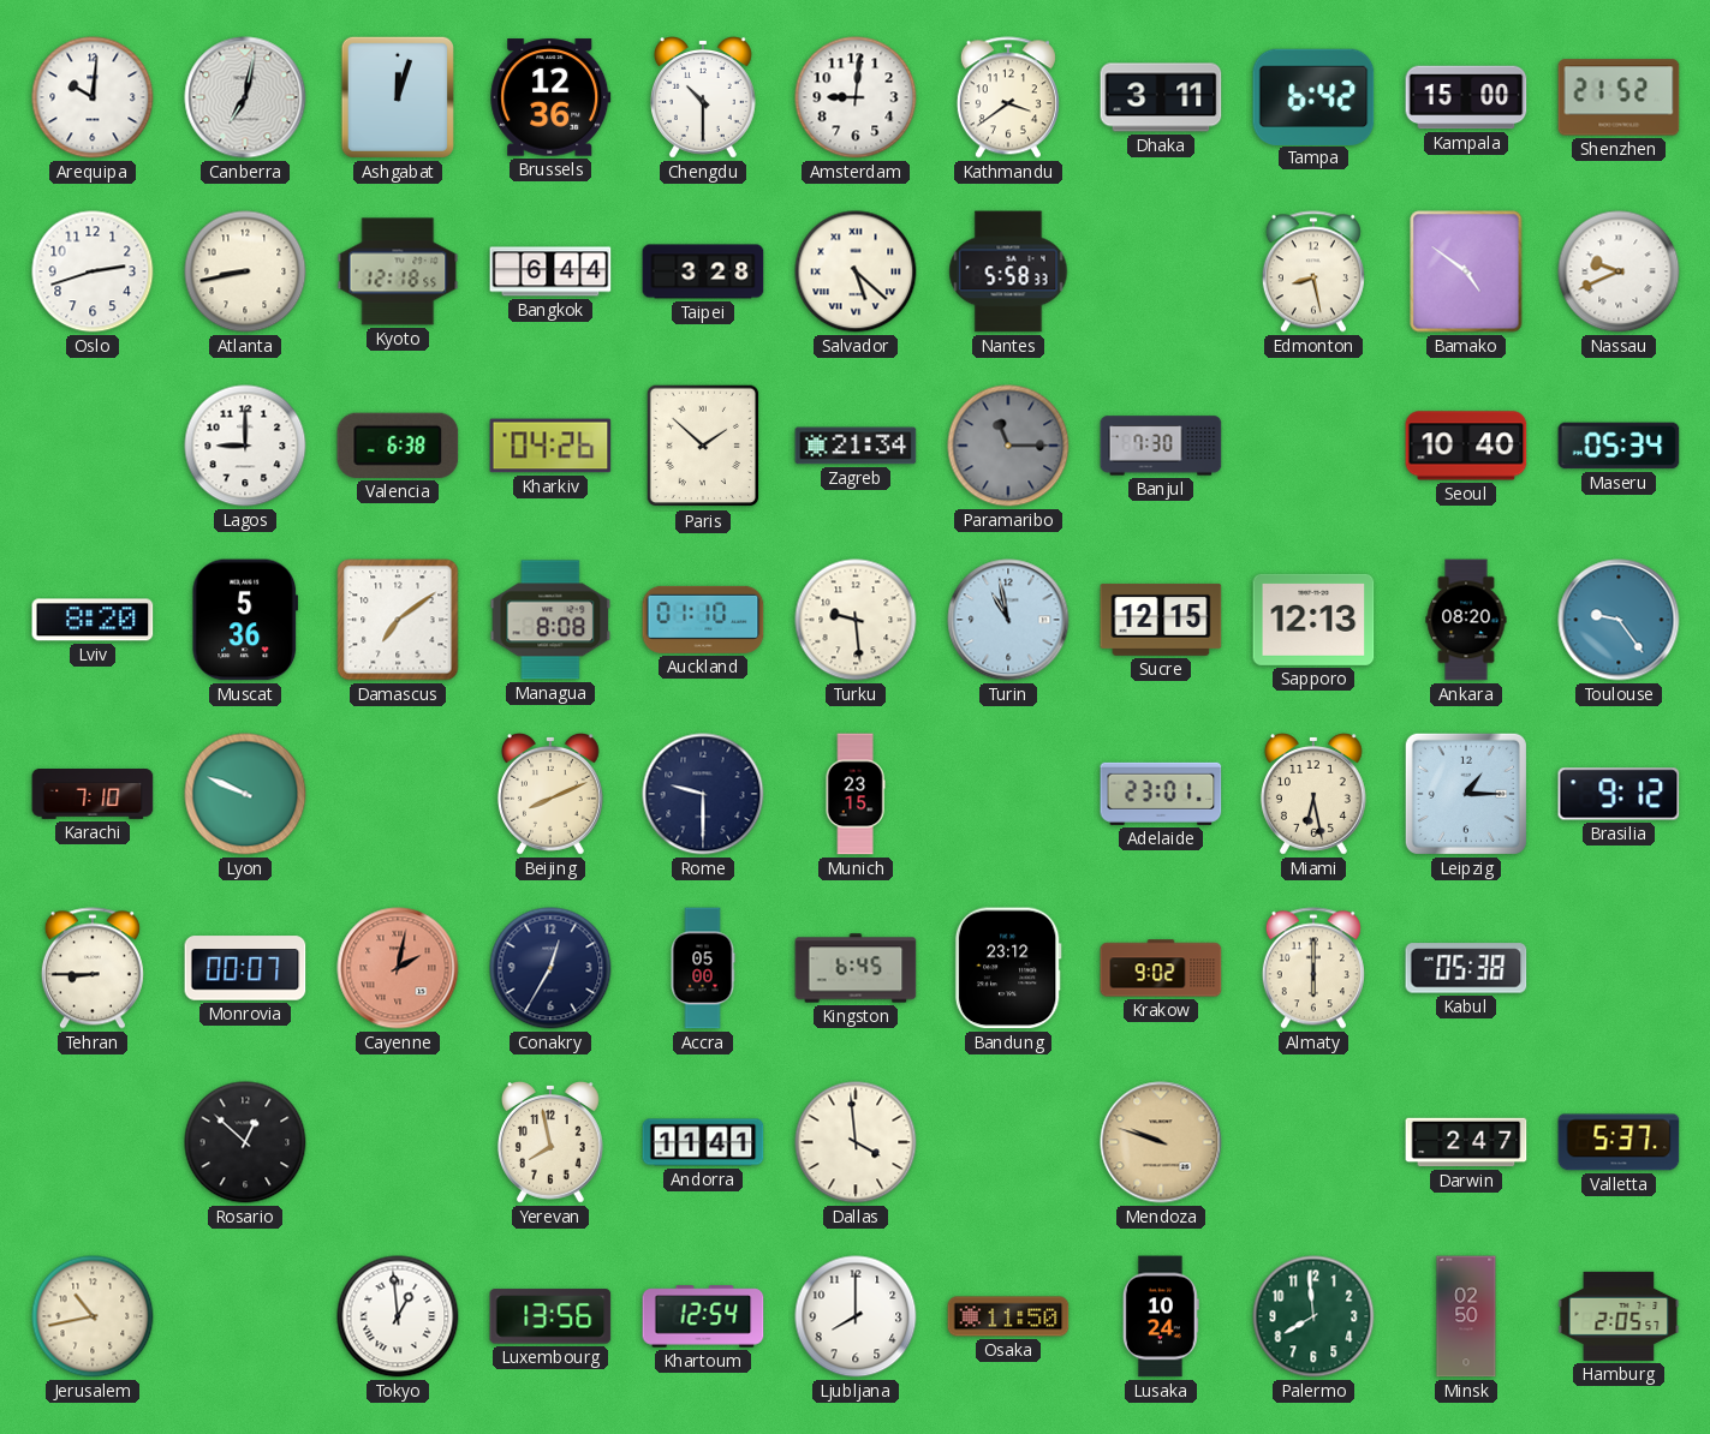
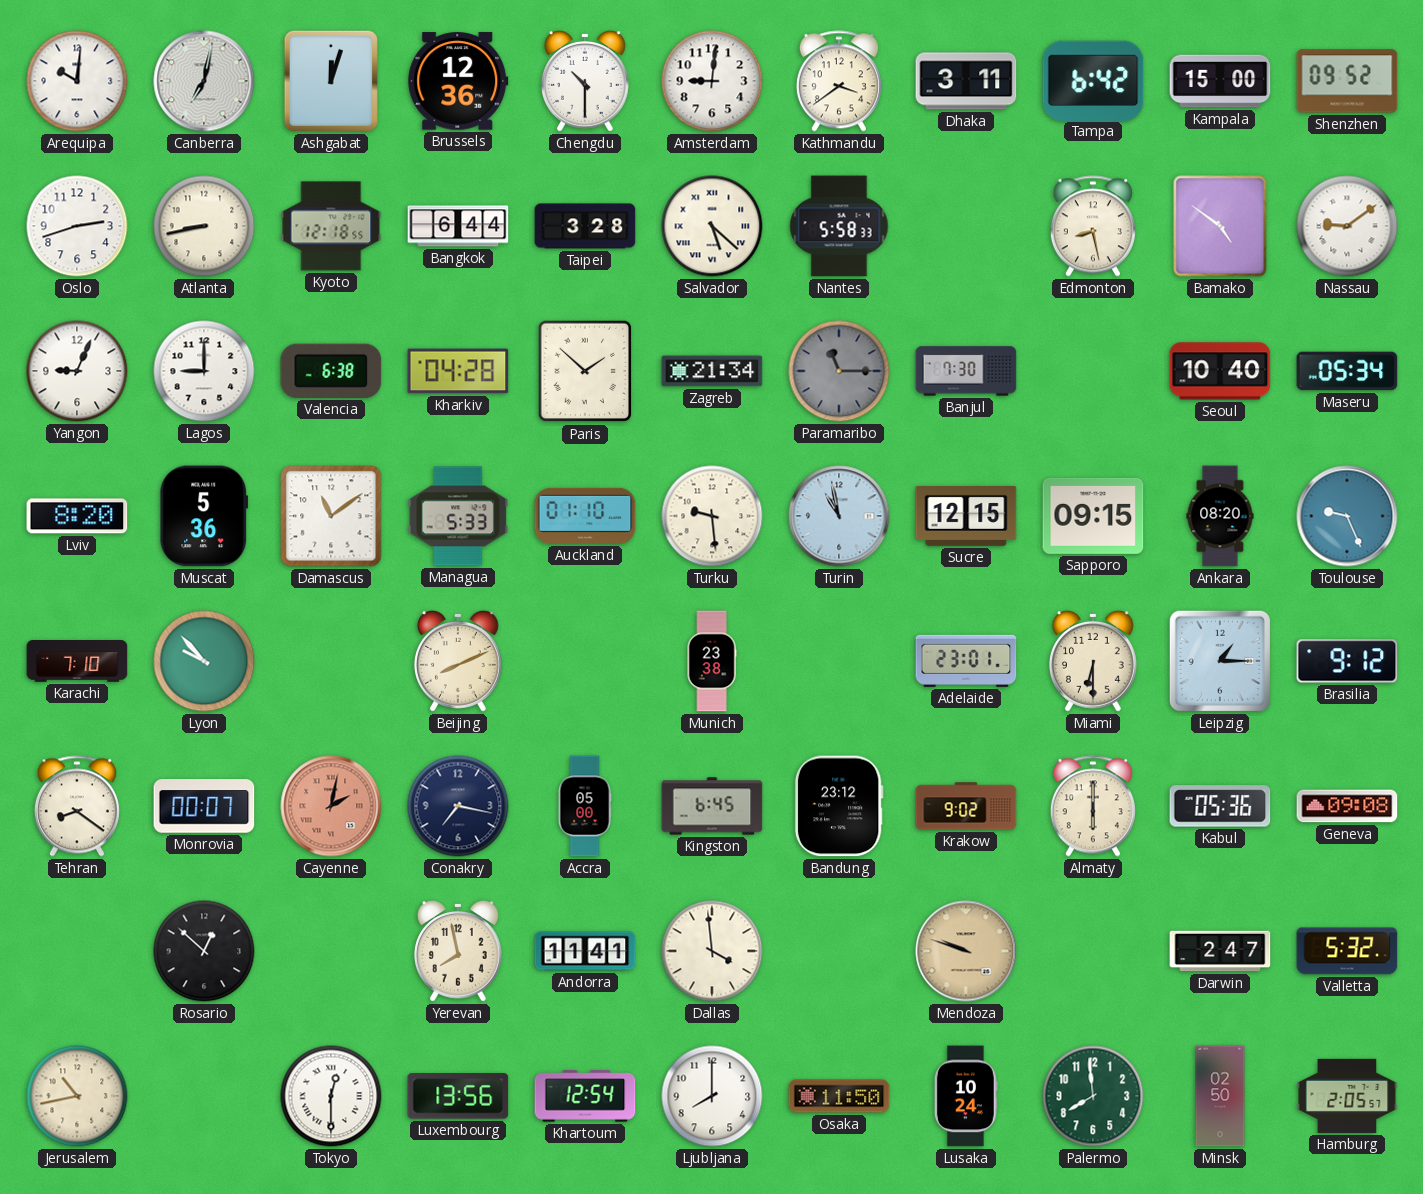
Shenzhen: 21:52 -> 09:52
Nassau: 9:41 -> 9:09
Yangon: none -> 9:04
Kharkiv: 04:26 -> 04:28
Damascus: 7:09 -> 11:09
Managua: 8:08 -> 5:33
Sapporo: 12:13 -> 09:15
Toulouse: 9:24 -> 9:26
Lyon: 9:49 -> 9:53
Rome: 9:30 -> none
Munich: 23:15 -> 23:38
Miami: 6:28 -> 6:30
Tehran: 8:45 -> 8:21
Conakry: 12:35 -> 7:17
Kabul: 05:38 -> 05:36
Geneva: none -> 09:08
Valletta: 5:37 -> 5:32
Tokyo: 12:59 -> 12:30
